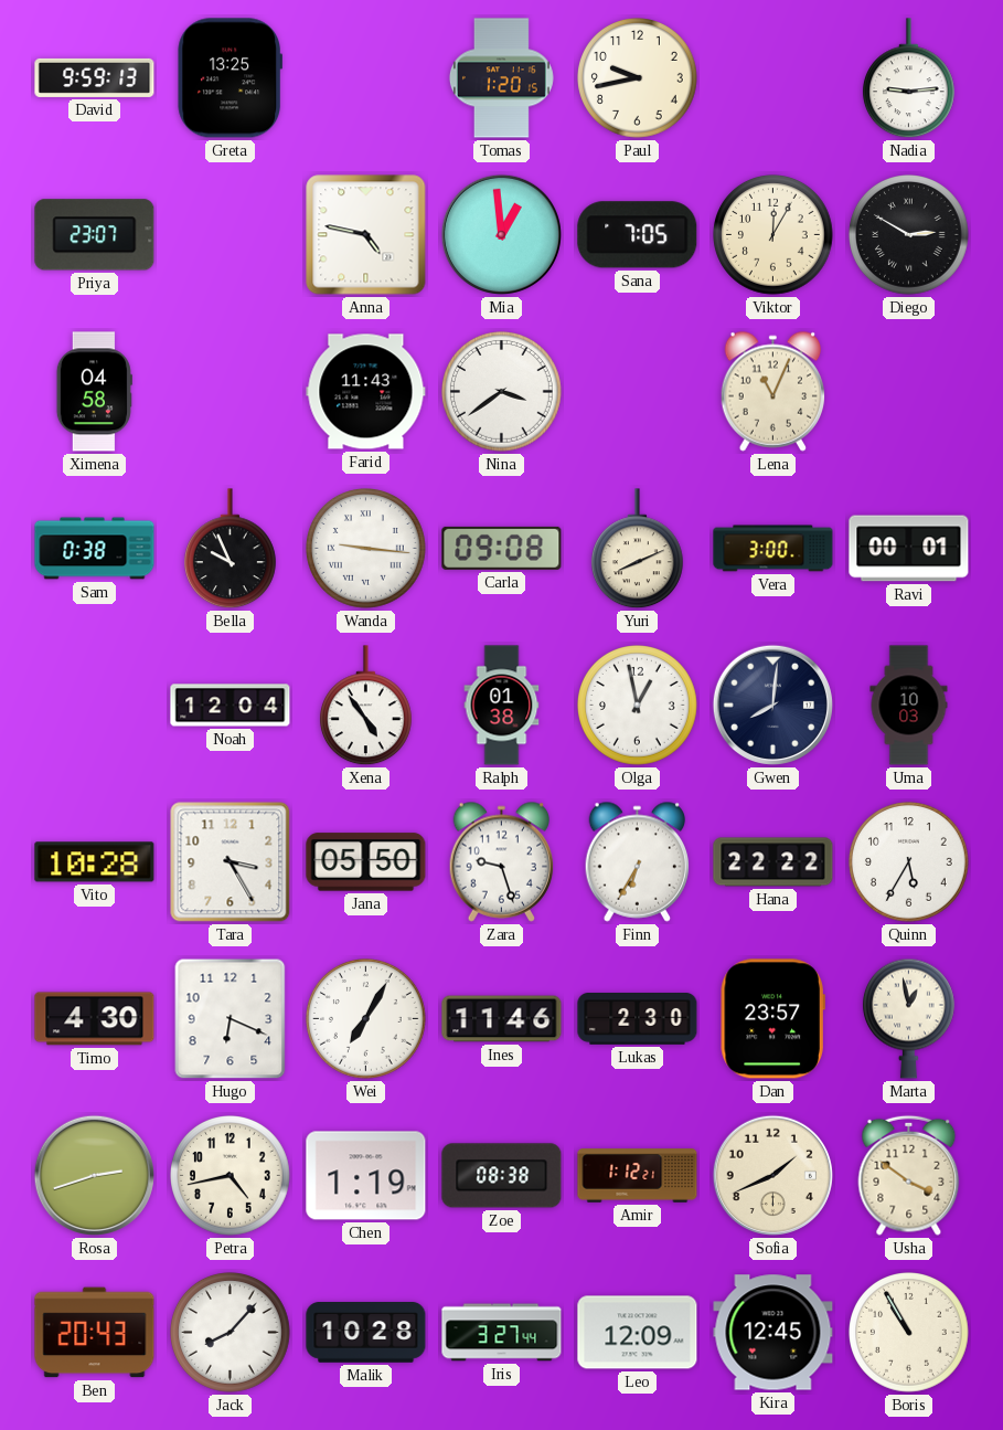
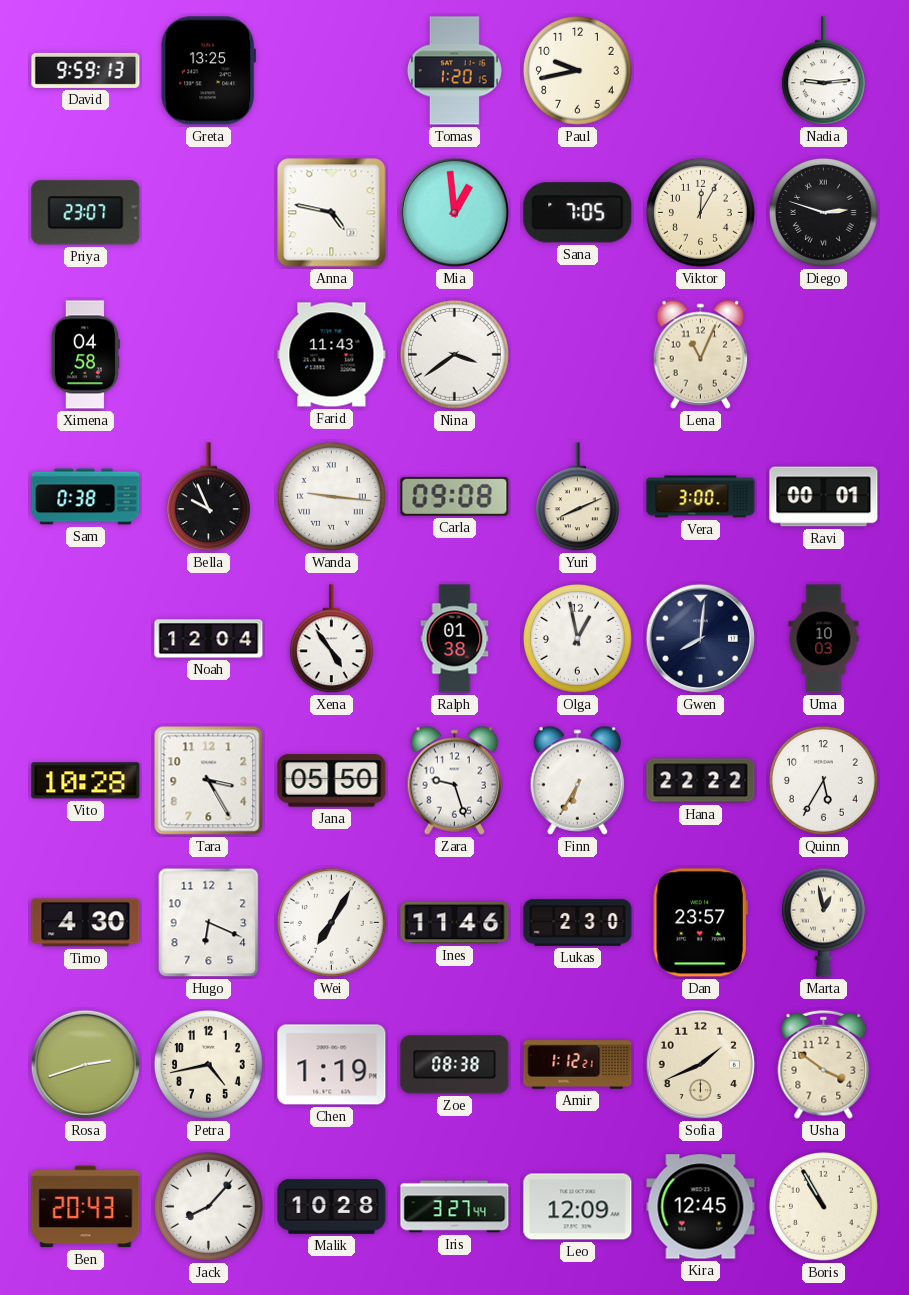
Diego: 2:50 -> 2:48
